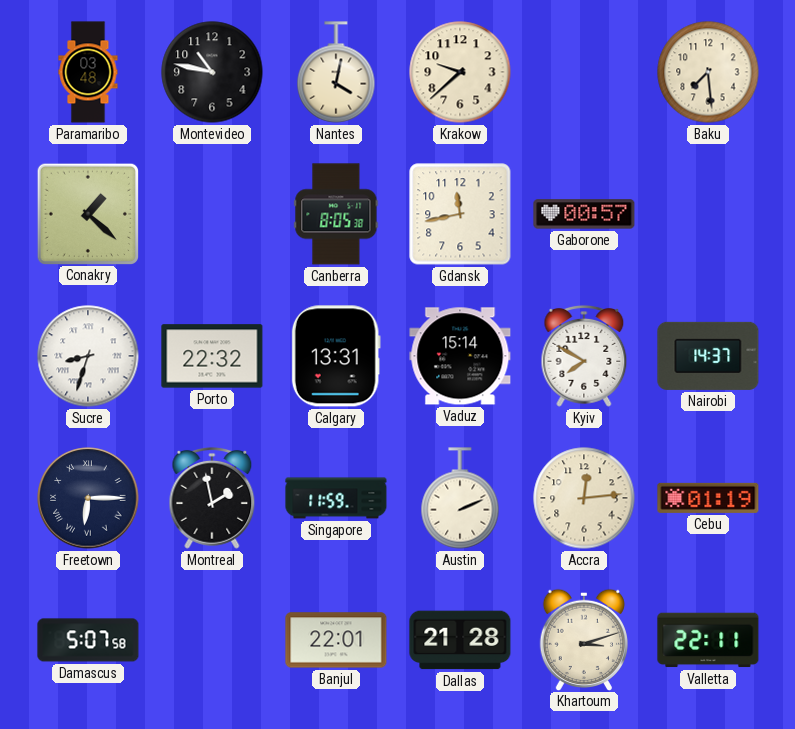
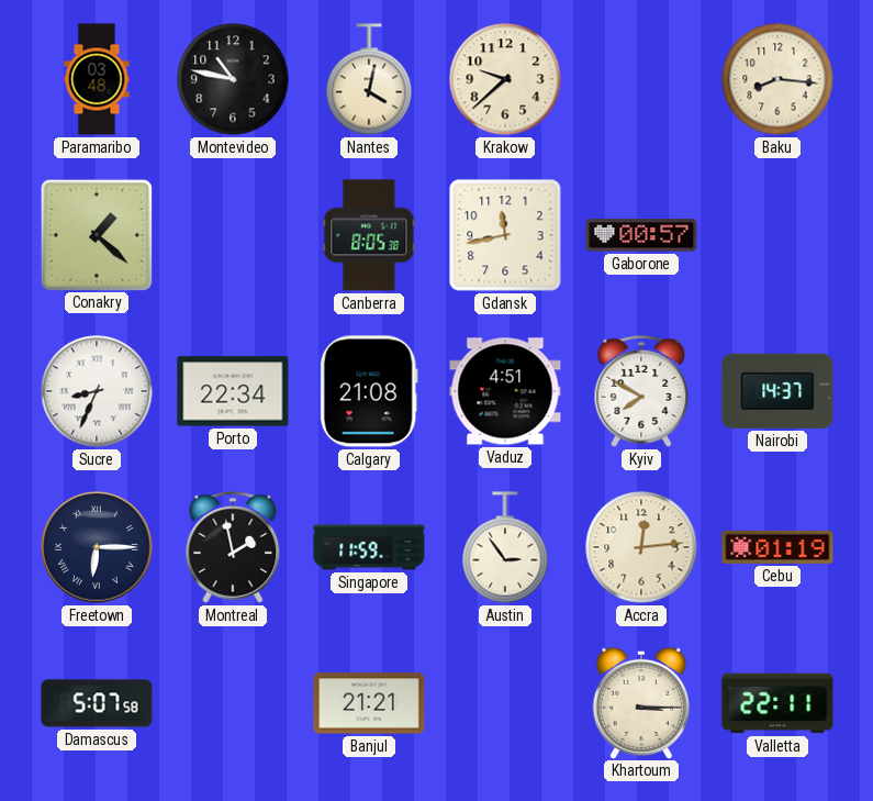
Baku: 7:29 -> 8:16
Sucre: 8:33 -> 8:34
Porto: 22:32 -> 22:34
Calgary: 13:31 -> 21:08
Vaduz: 15:14 -> 4:51
Austin: 2:11 -> 2:54
Banjul: 22:01 -> 21:21
Dallas: 21:28 -> none
Khartoum: 3:12 -> 3:15
